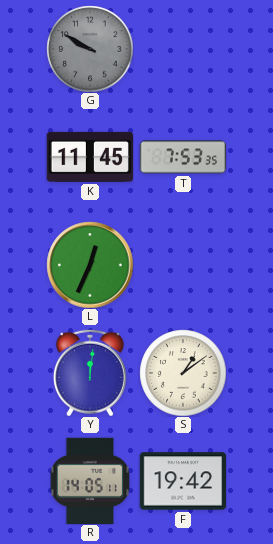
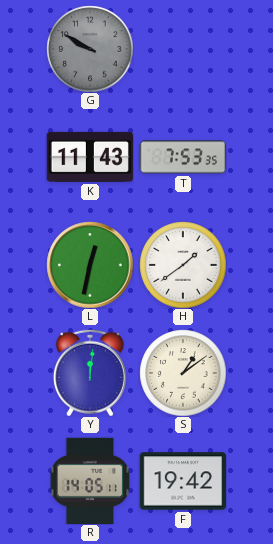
K: 11:45 -> 11:43
L: 12:34 -> 12:32
H: none -> 1:39
